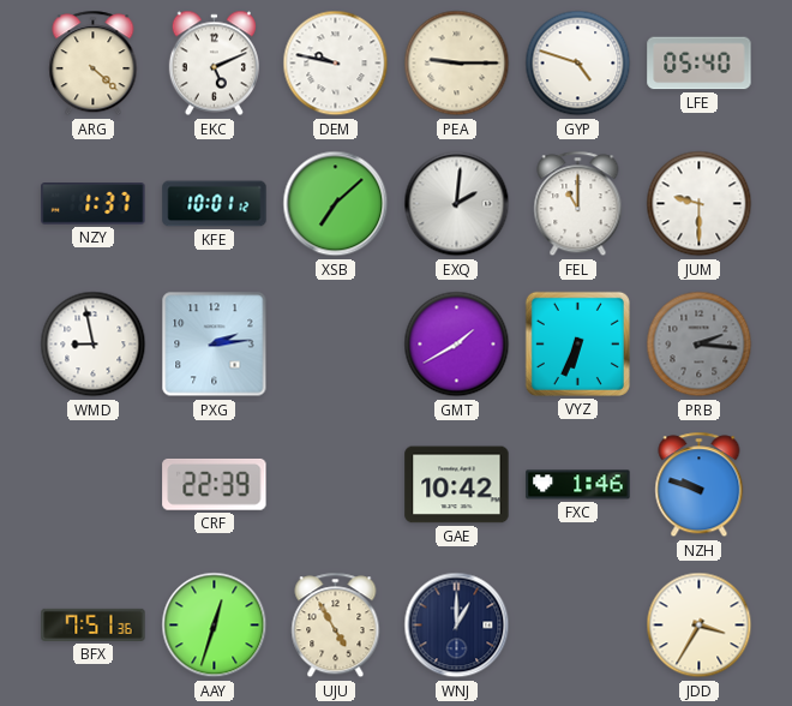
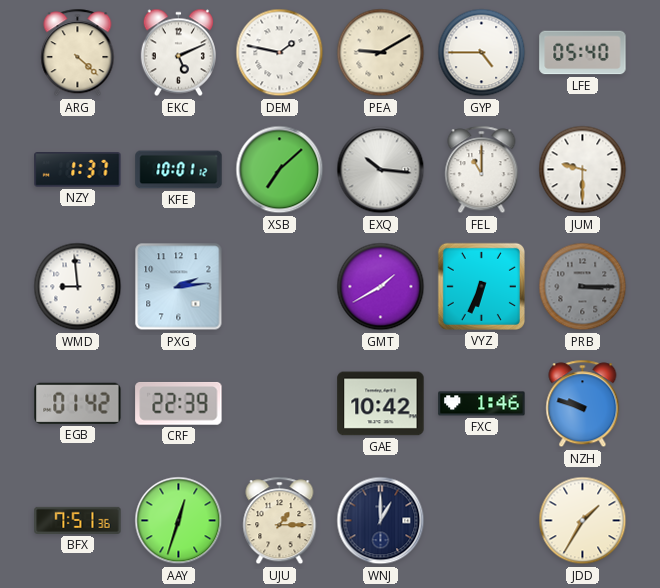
DEM: 9:47 -> 1:47
PEA: 9:15 -> 9:10
GYP: 4:48 -> 4:45
EXQ: 2:01 -> 10:16
WMD: 8:58 -> 8:59
PRB: 2:16 -> 3:15
EGB: none -> 01:42
UJU: 4:55 -> 1:15
JDD: 3:35 -> 1:35
